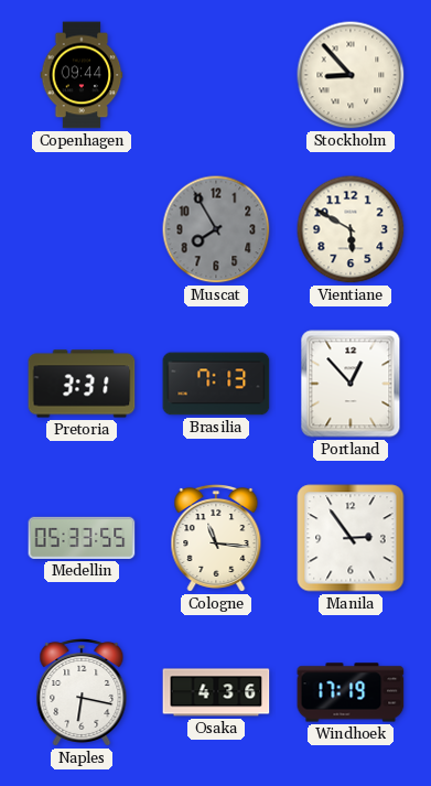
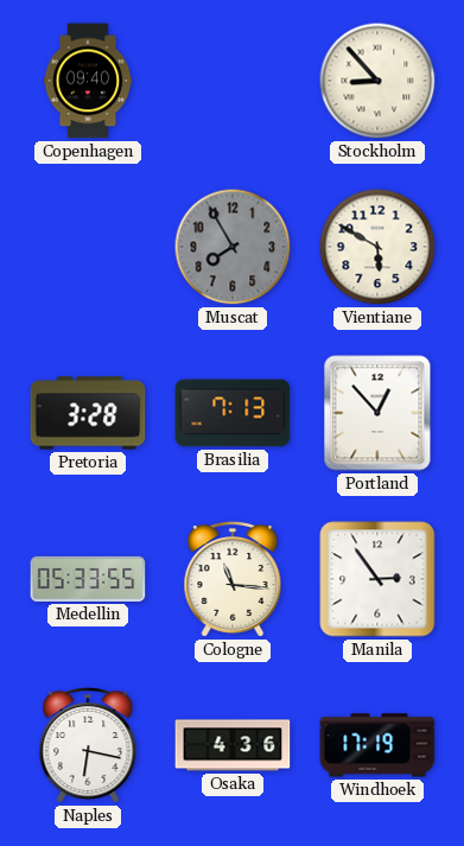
Copenhagen: 09:44 -> 09:40
Pretoria: 3:31 -> 3:28
